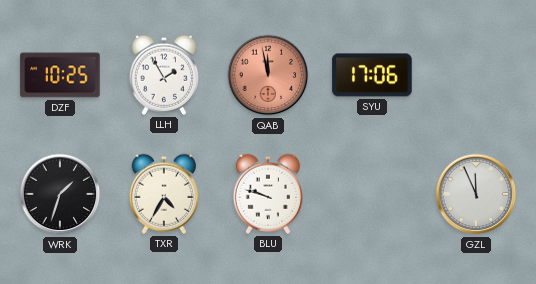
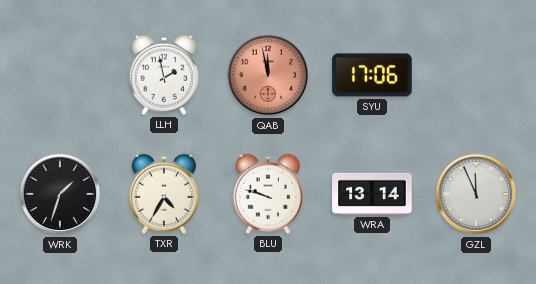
DZF: 10:25 -> none
LLH: 1:55 -> 1:58
WRA: none -> 13:14
